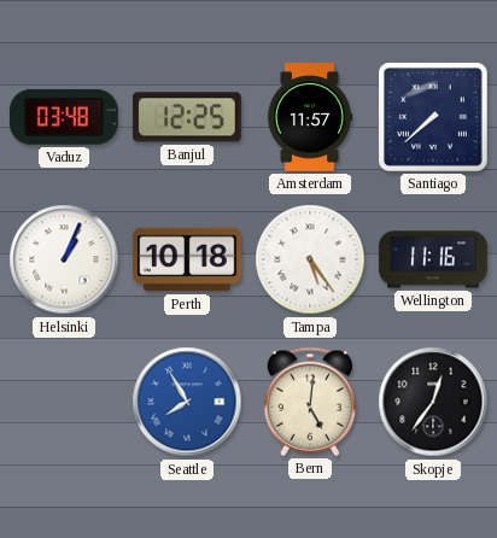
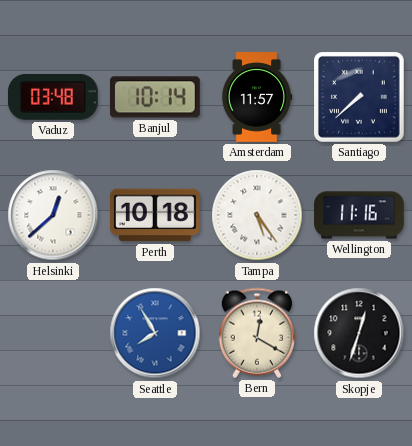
Banjul: 12:25 -> 10:14
Helsinki: 1:04 -> 12:38
Bern: 5:01 -> 12:20
Skopje: 12:36 -> 12:33
